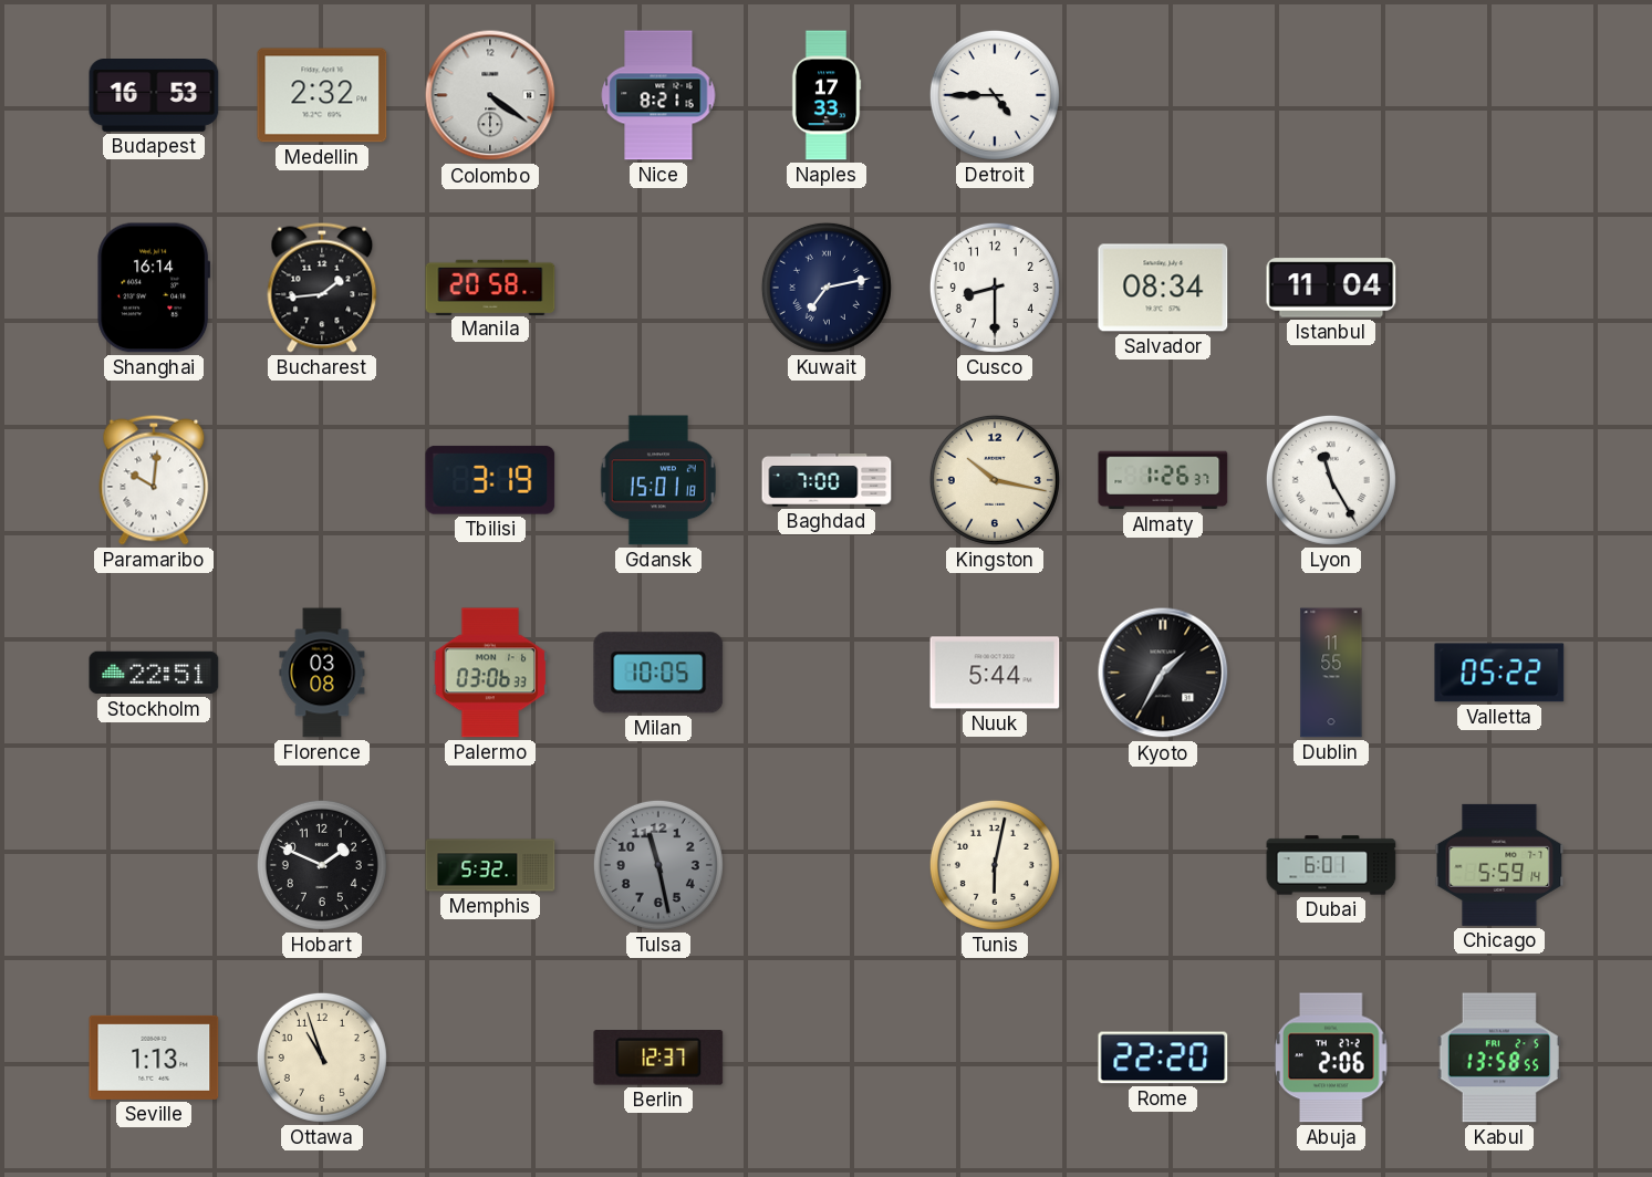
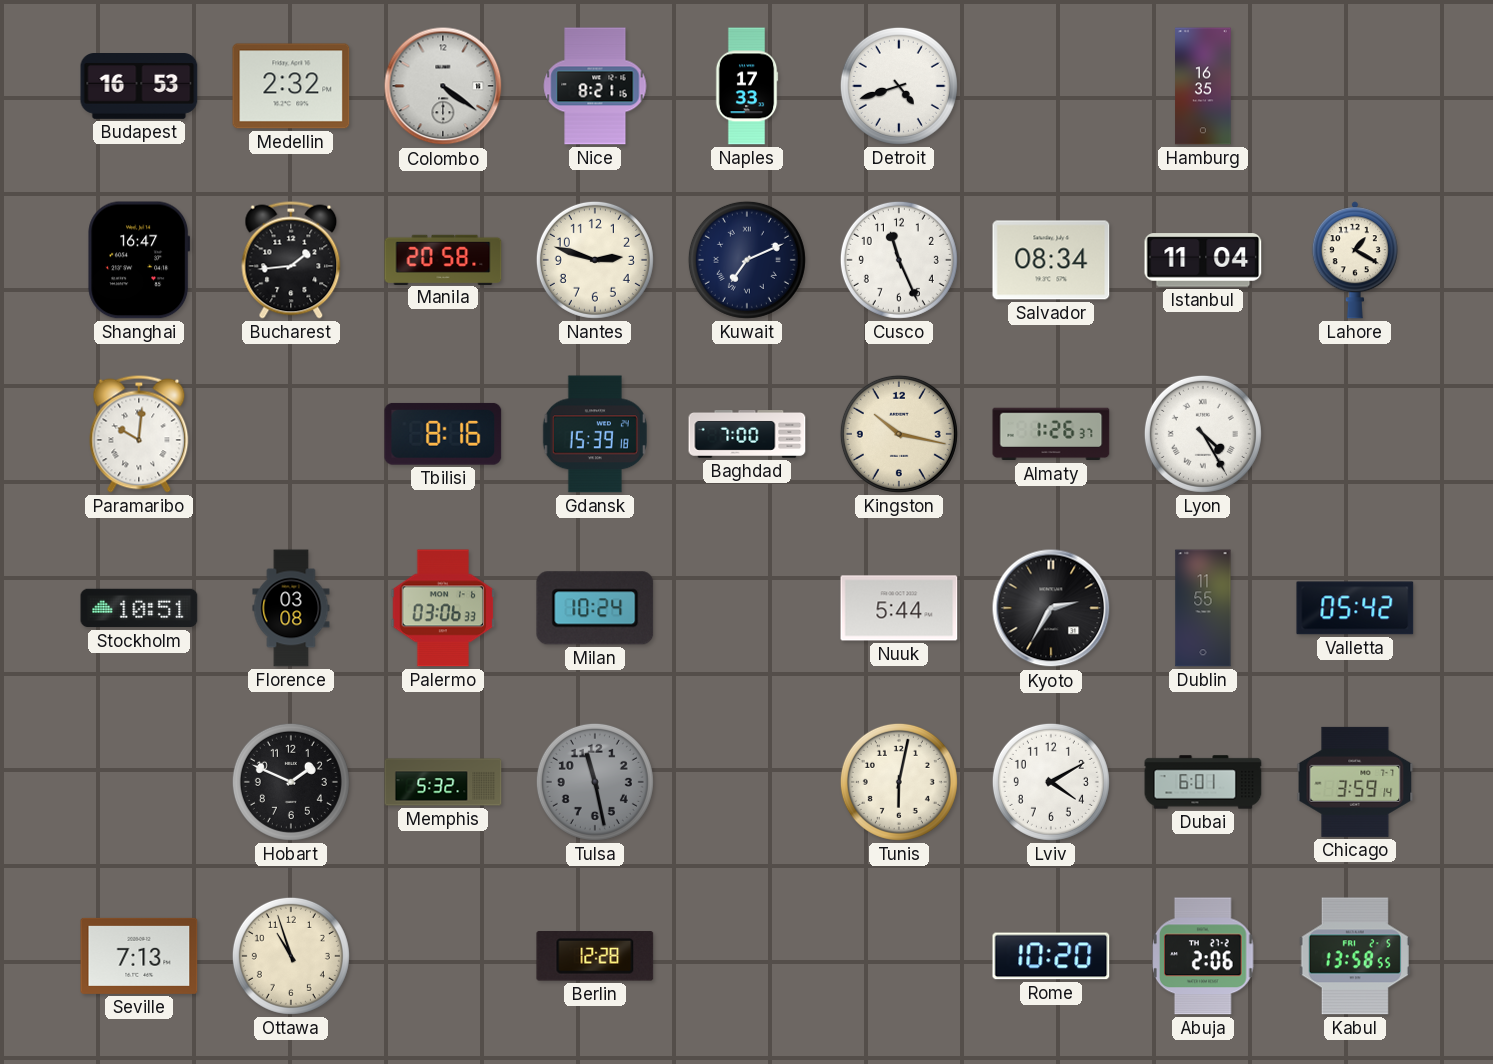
Detroit: 4:45 -> 4:42
Hamburg: none -> 16:35
Shanghai: 16:14 -> 16:47
Nantes: none -> 2:48
Kuwait: 7:13 -> 7:11
Cusco: 8:30 -> 11:26
Lahore: none -> 1:20
Tbilisi: 3:19 -> 8:16
Gdansk: 15:01 -> 15:39
Lyon: 11:25 -> 4:25
Stockholm: 22:51 -> 10:51
Milan: 10:05 -> 10:24
Kyoto: 1:35 -> 2:35
Valletta: 05:22 -> 05:42
Lviv: none -> 4:10
Chicago: 5:59 -> 3:59
Seville: 1:13 -> 7:13
Berlin: 12:37 -> 12:28
Rome: 22:20 -> 10:20
